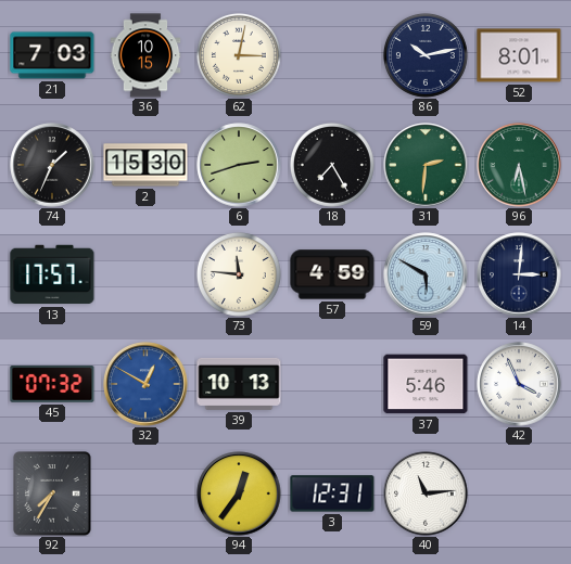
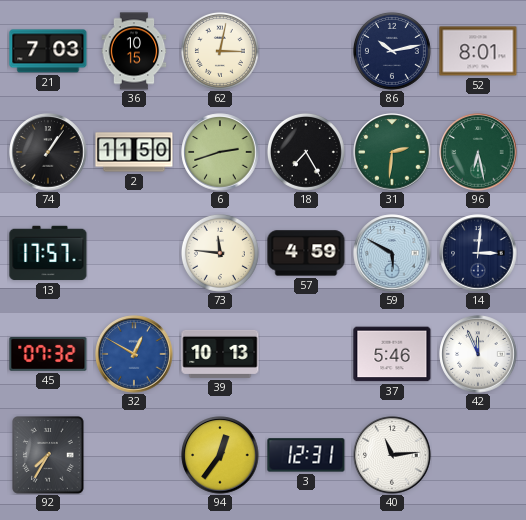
74: 1:34 -> 1:06
2: 15:30 -> 11:50
42: 3:56 -> 11:56
